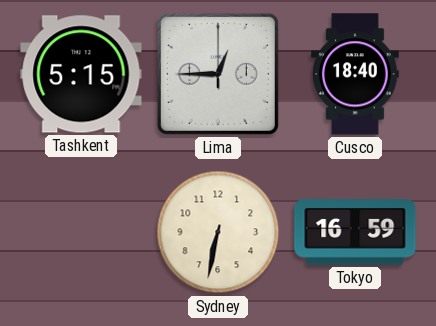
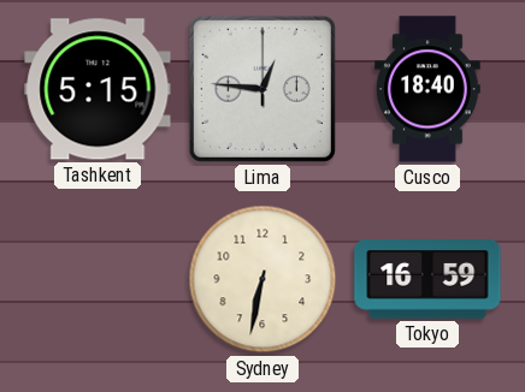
Lima: 12:45 -> 12:46
